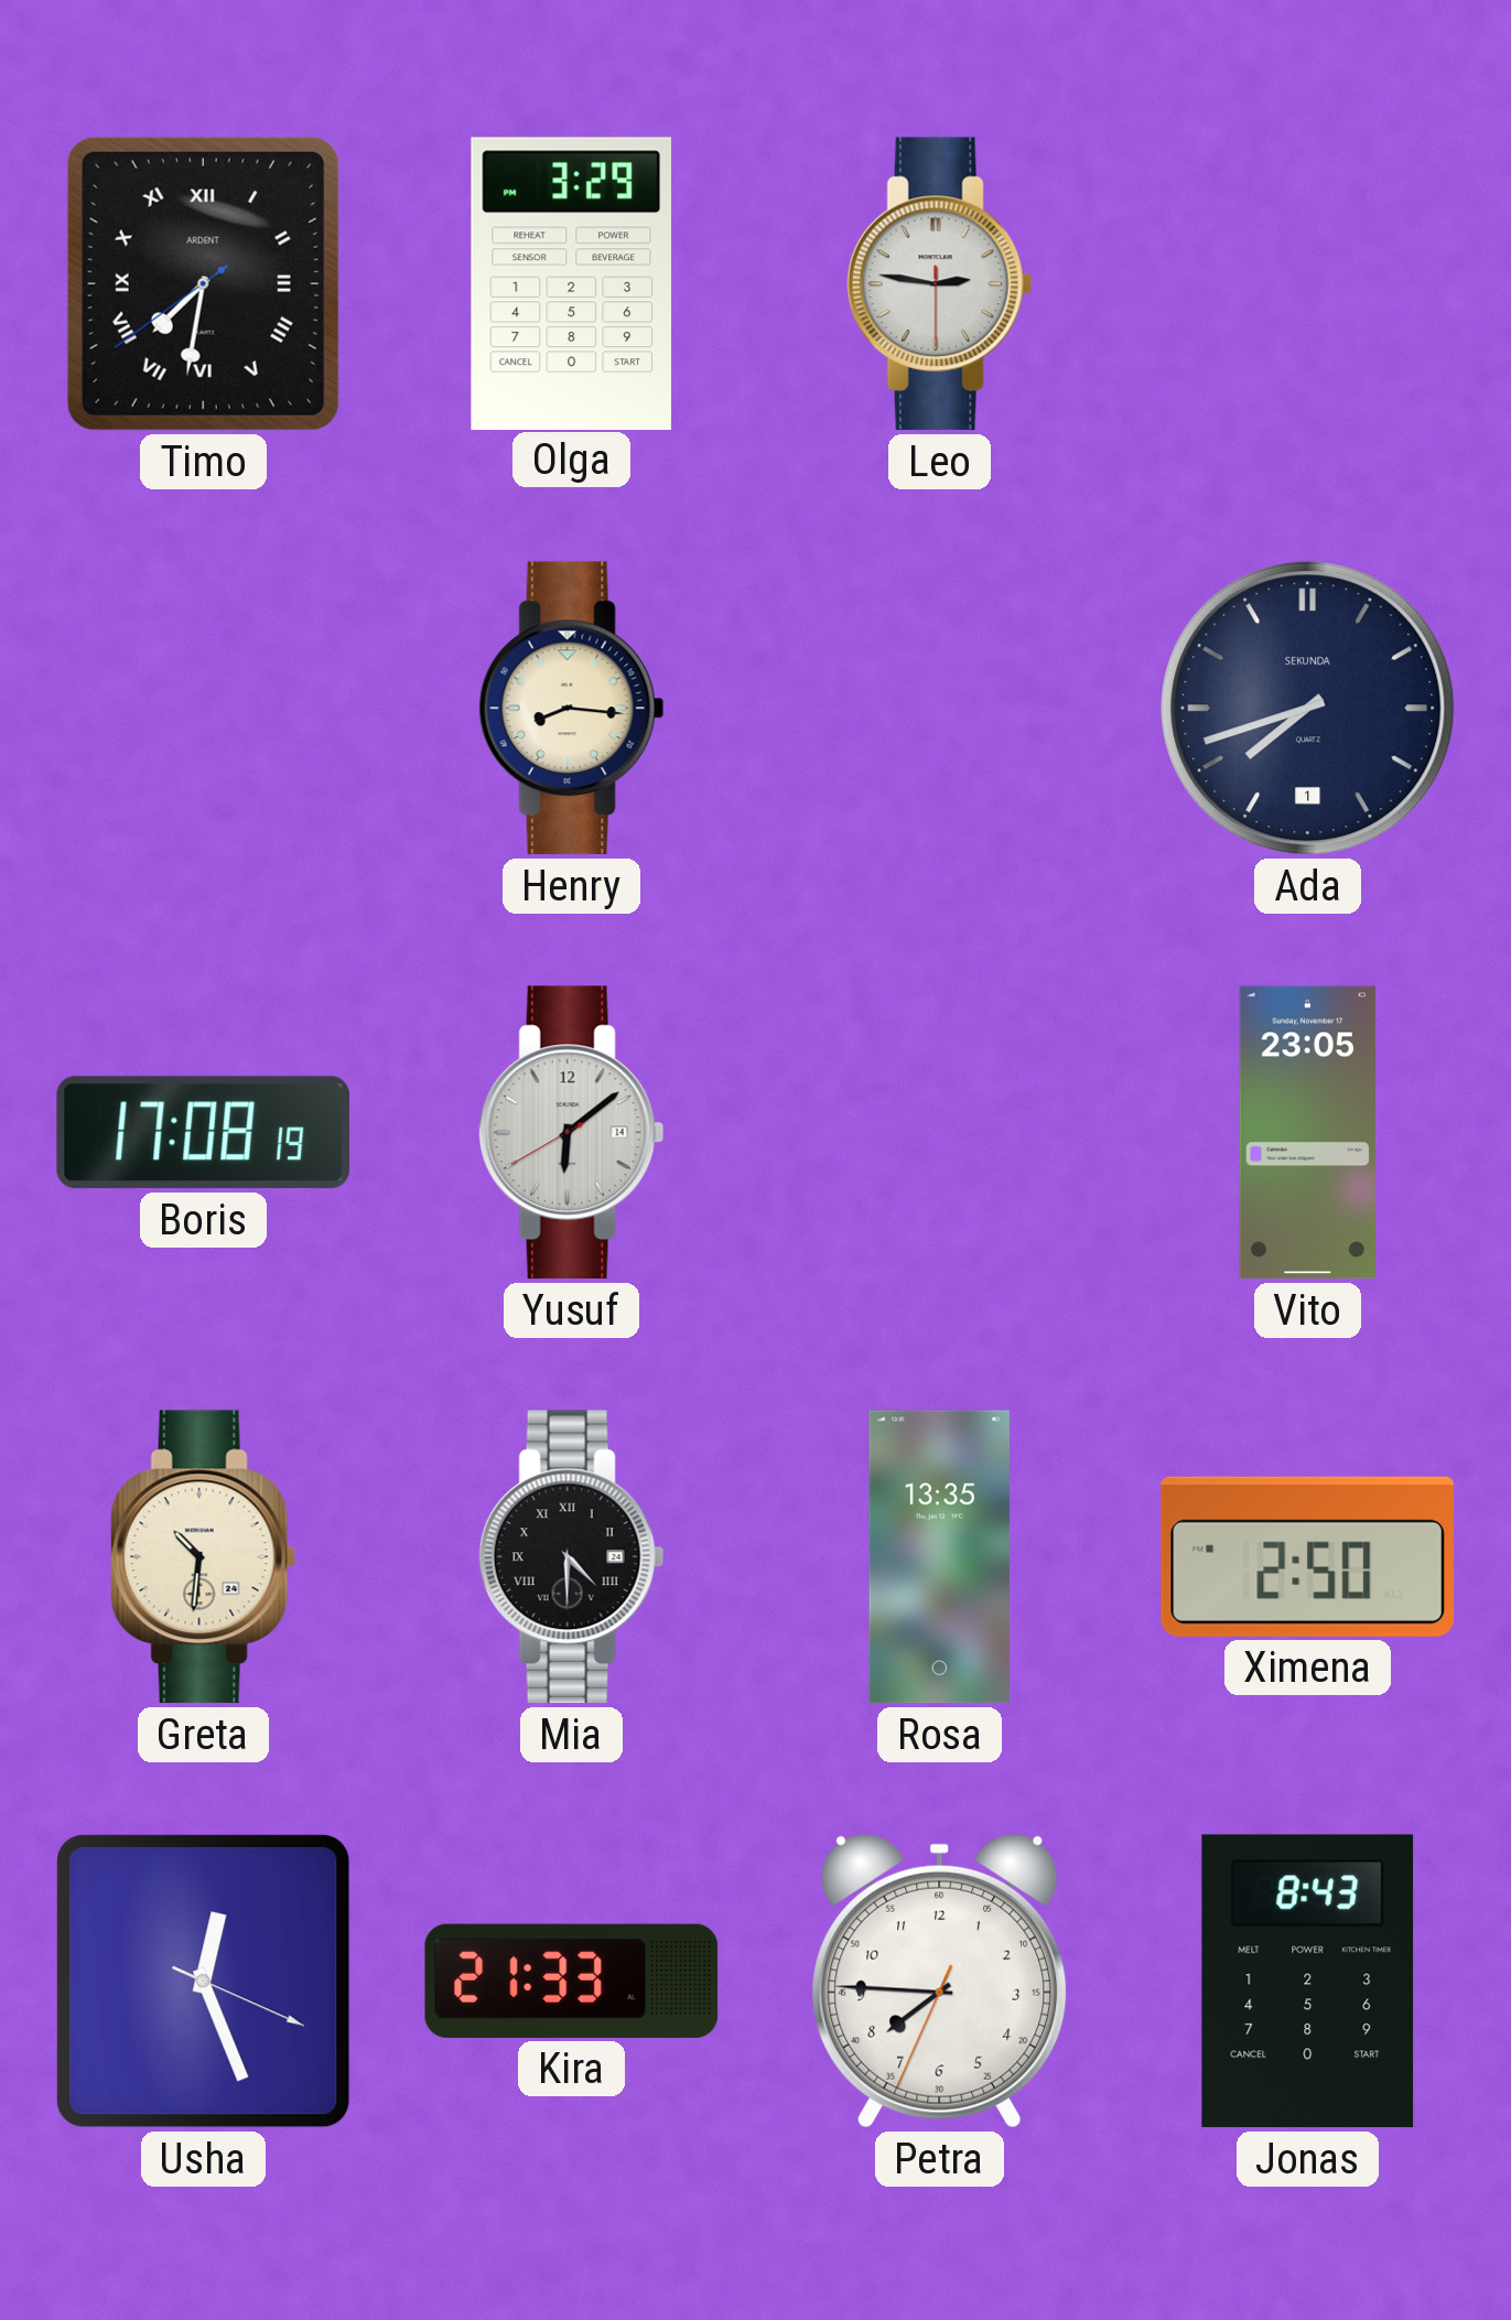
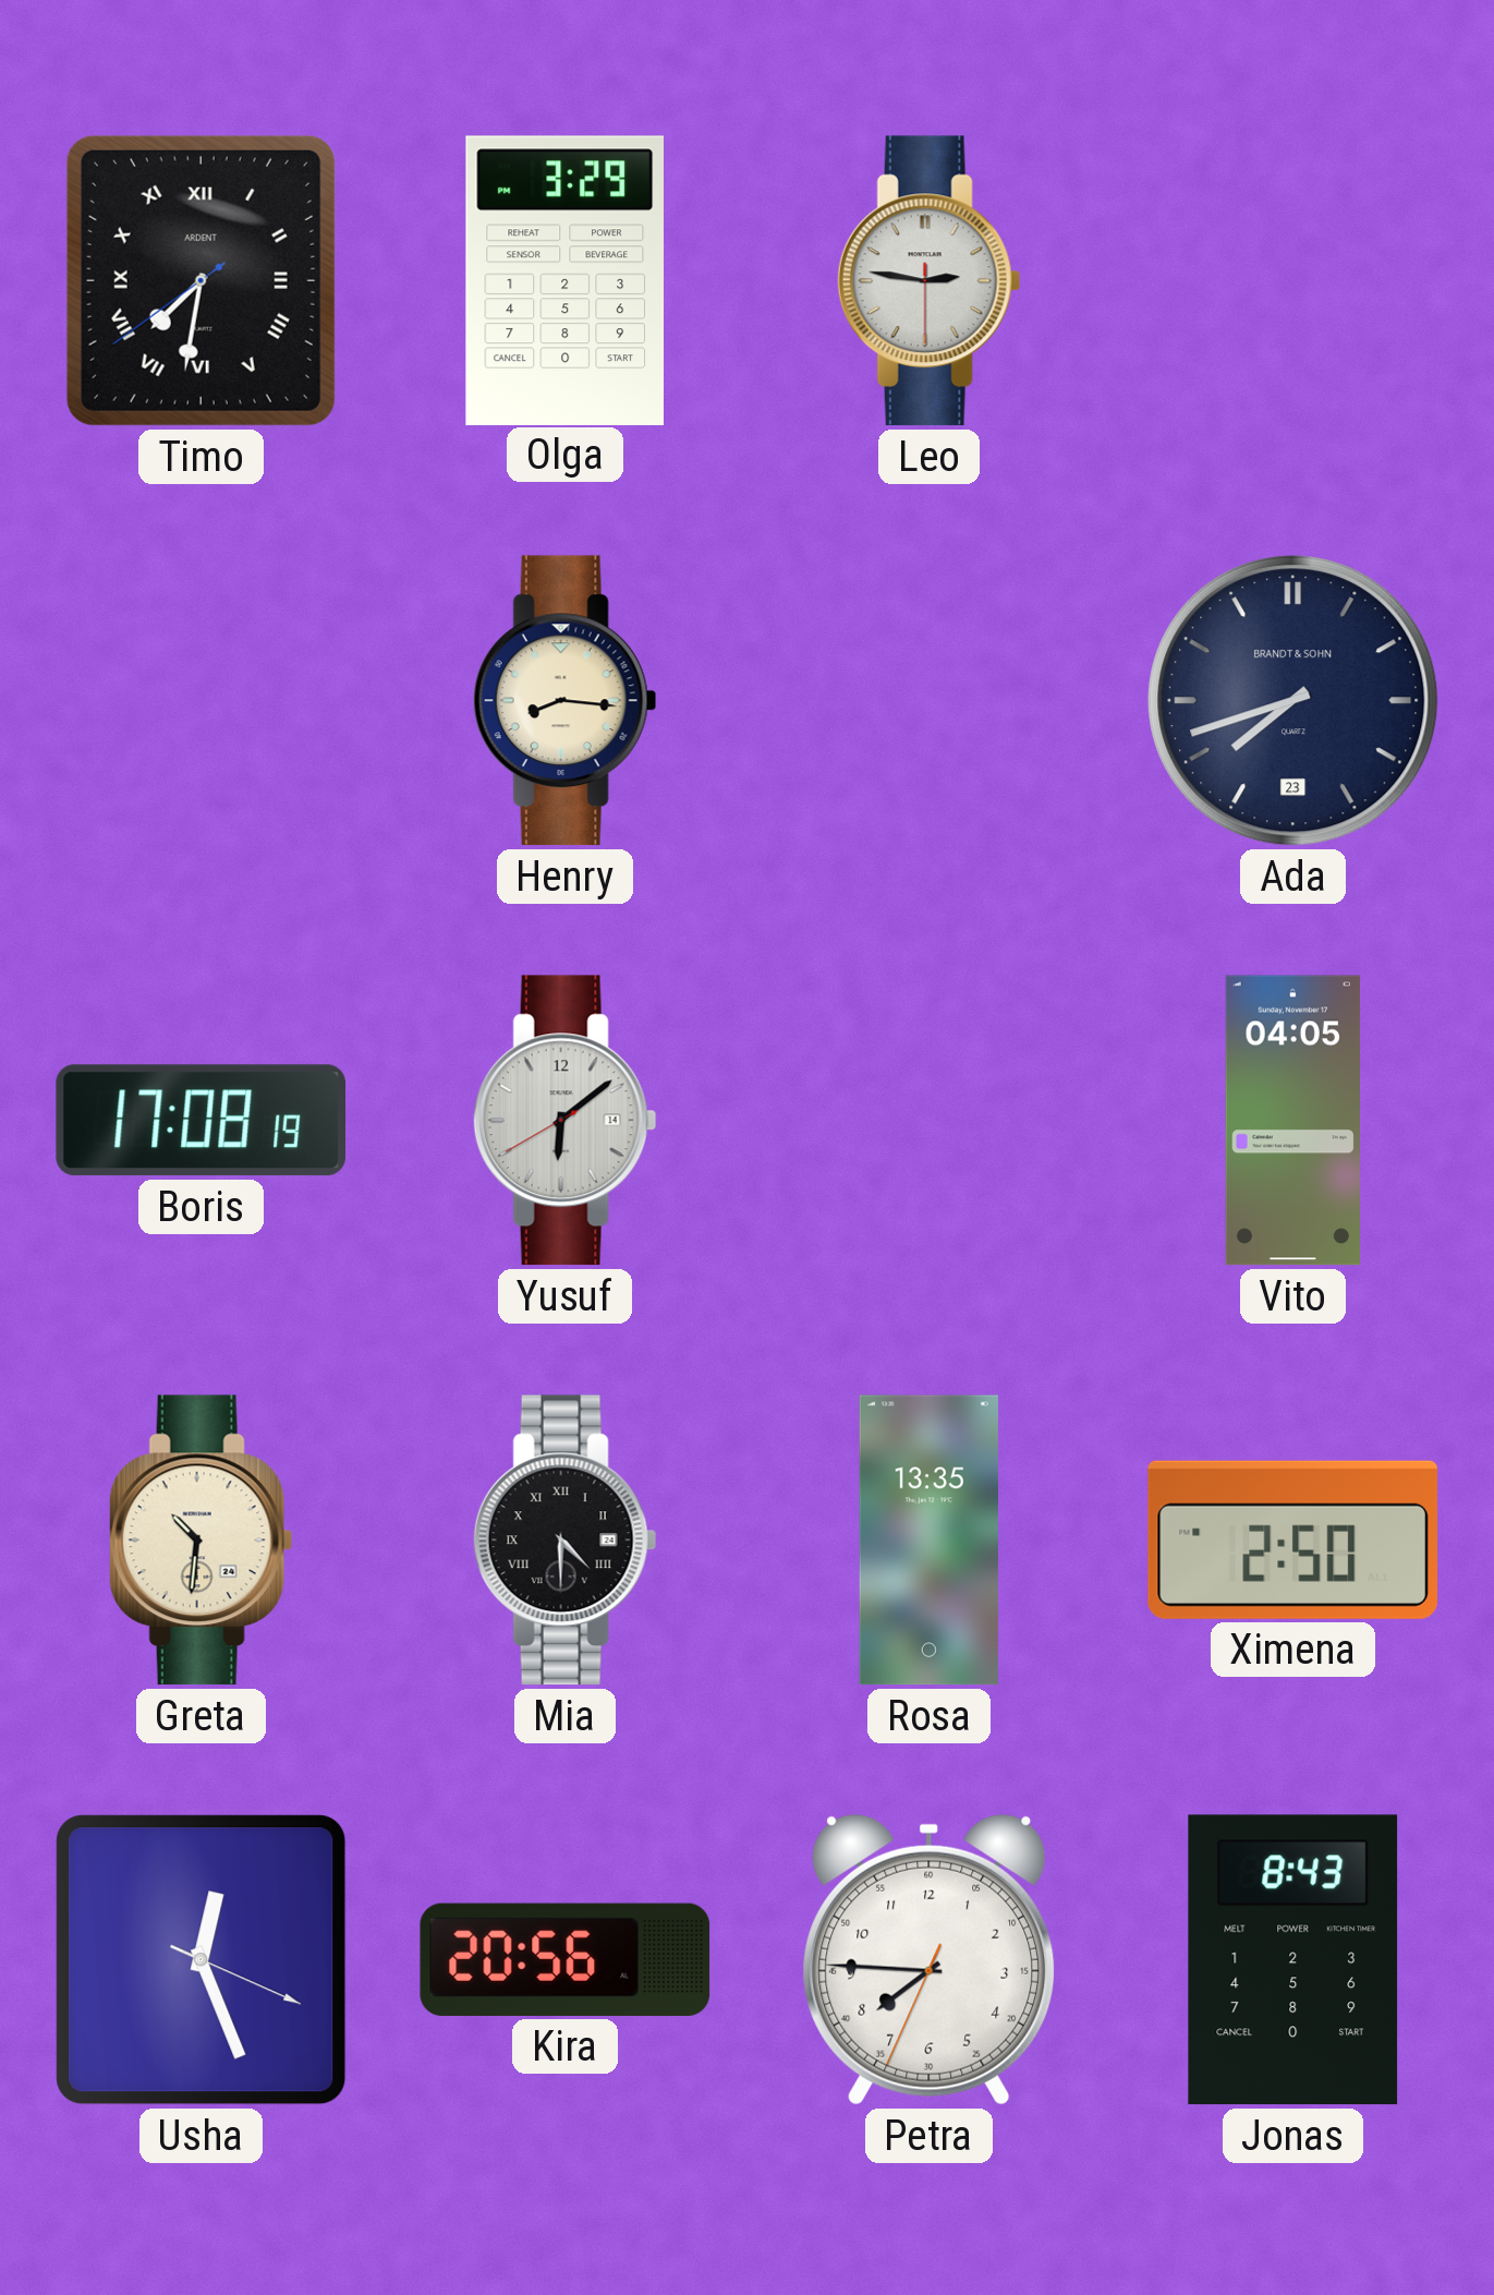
Ada date: 1 -> 23
Ada brand: SEKUNDA -> BRANDT & SOHN
Vito: 23:05 -> 04:05
Kira: 21:33 -> 20:56
